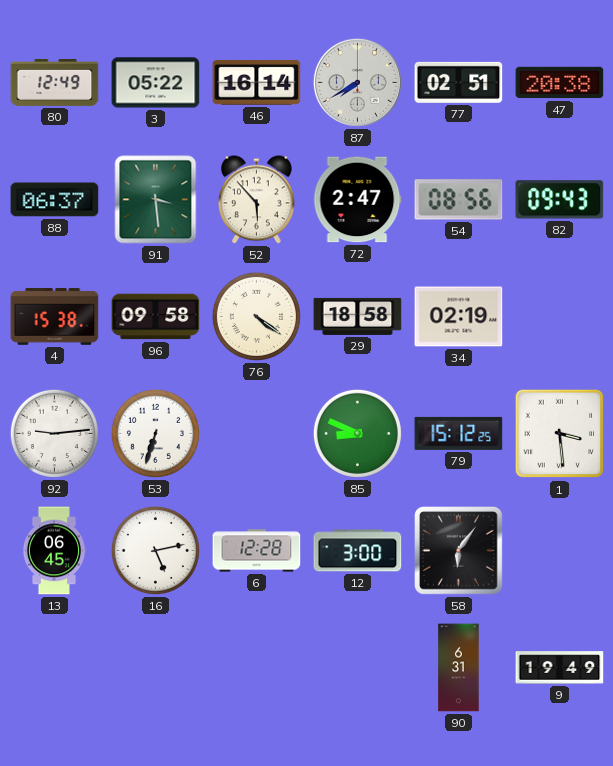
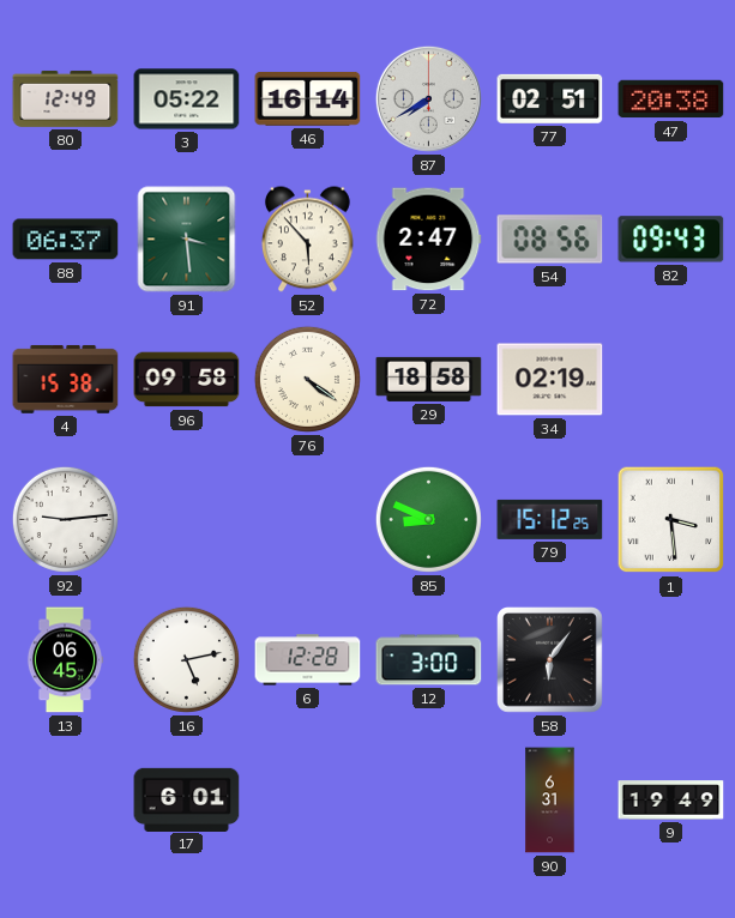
53: 6:33 -> none
17: none -> 6:01
